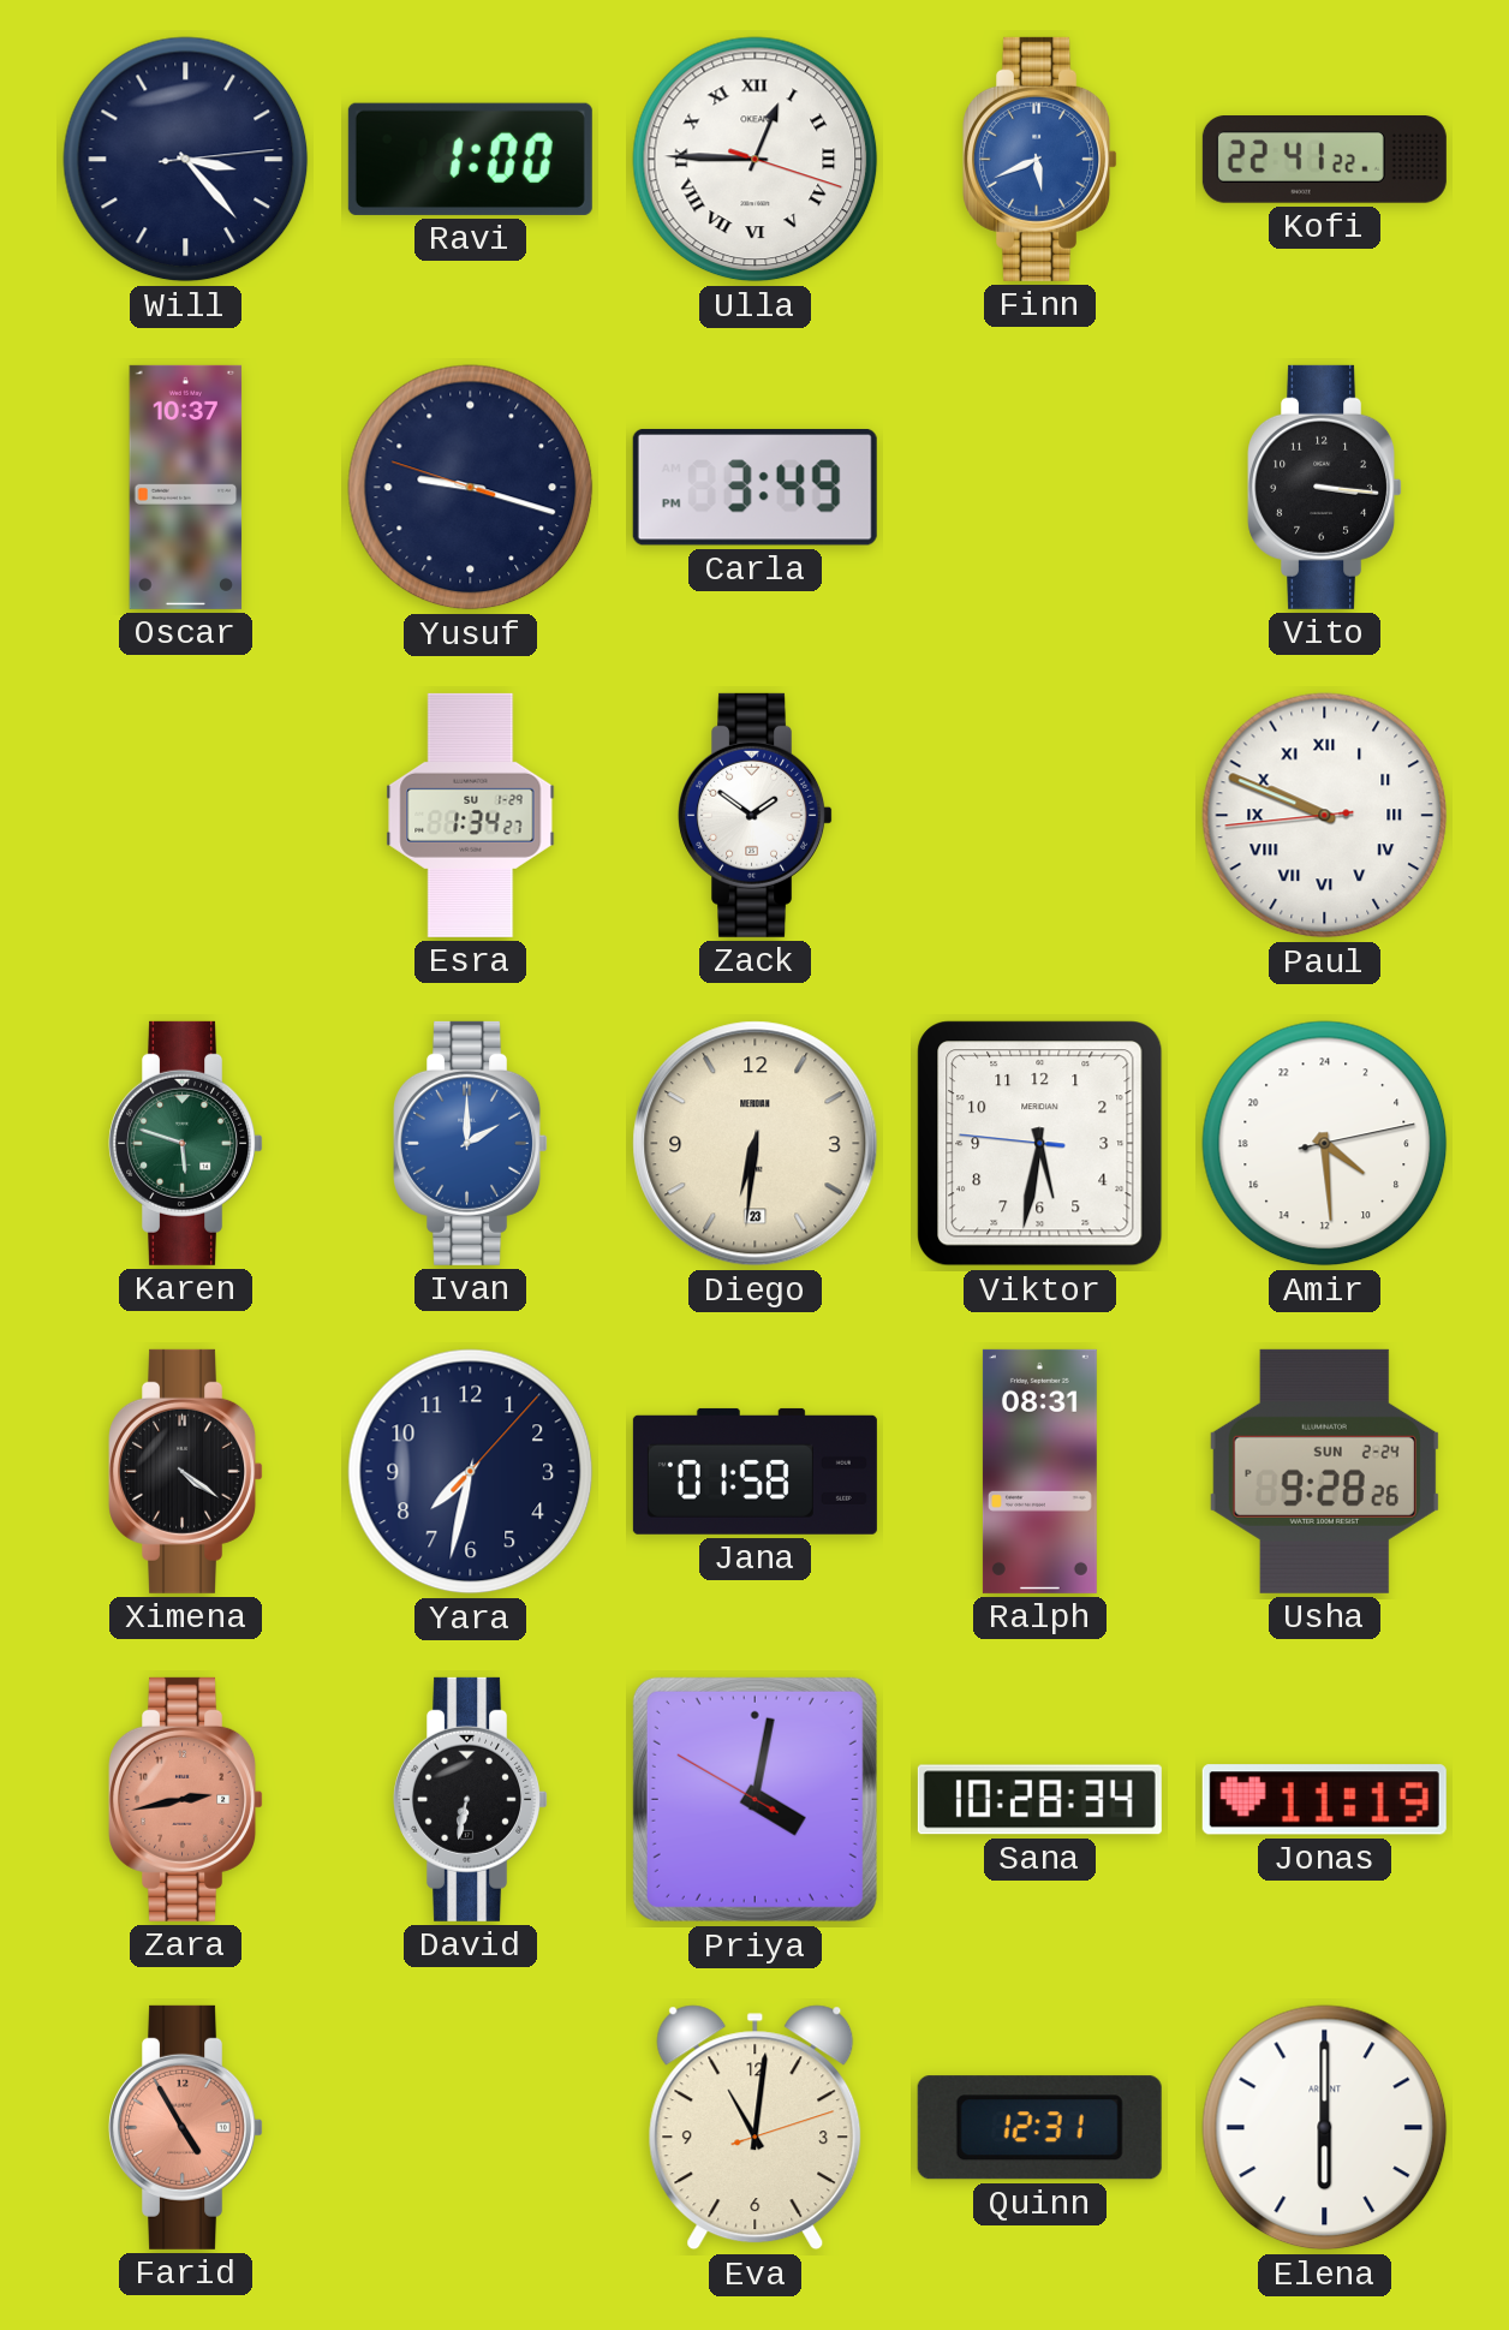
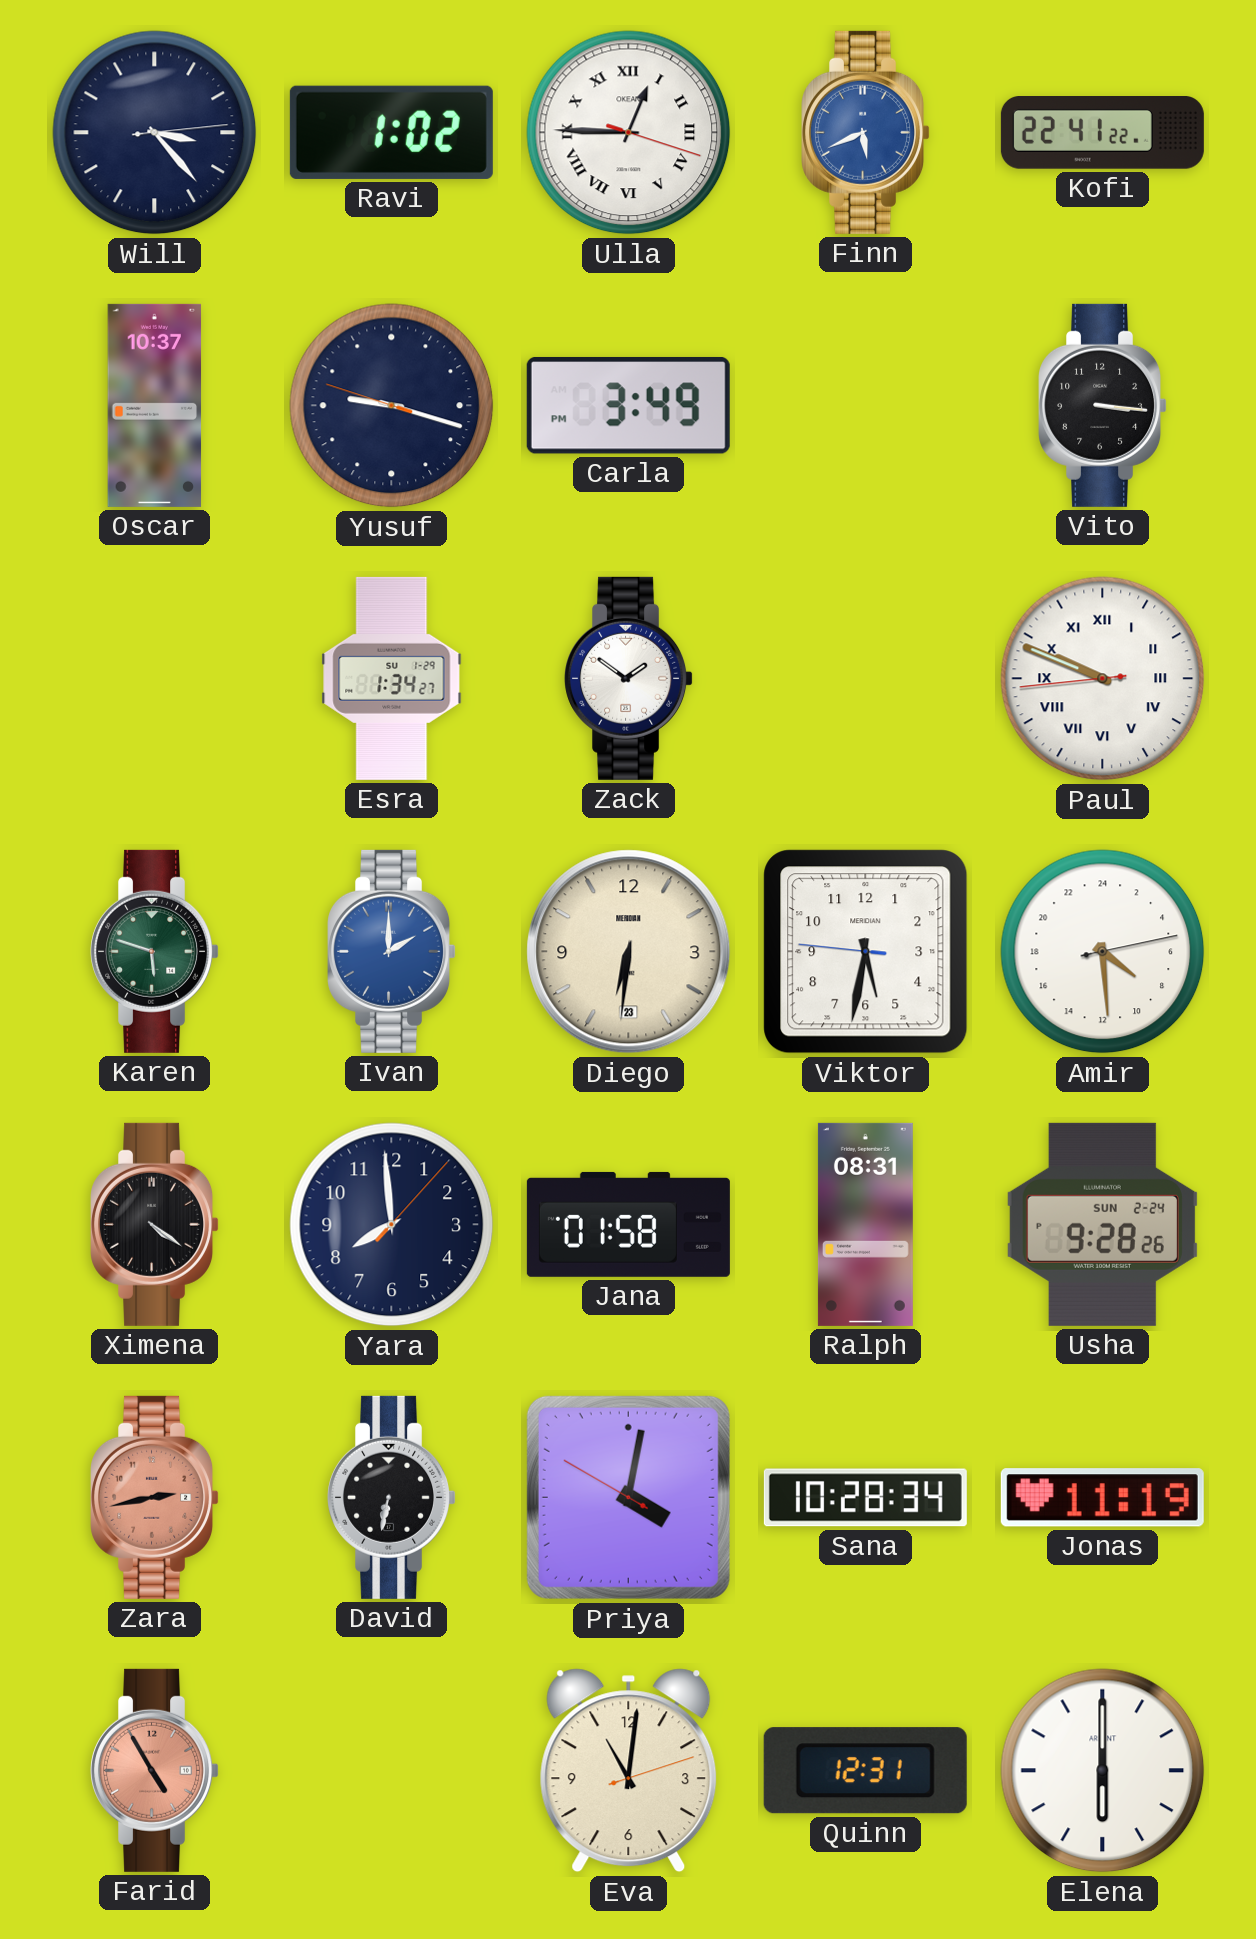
Ravi: 1:00 -> 1:02
Yara: 7:32 -> 7:59
